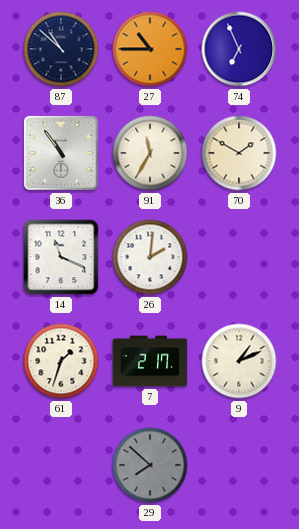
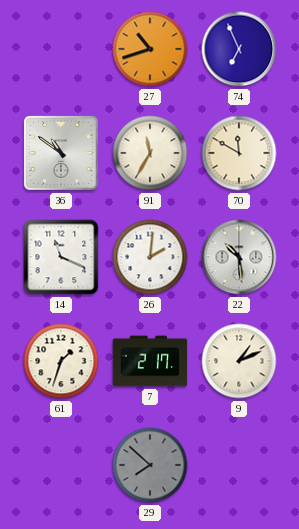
87: 10:52 -> none
27: 10:45 -> 10:42
36: 10:54 -> 10:51
70: 1:50 -> 11:50
22: none -> 10:29
